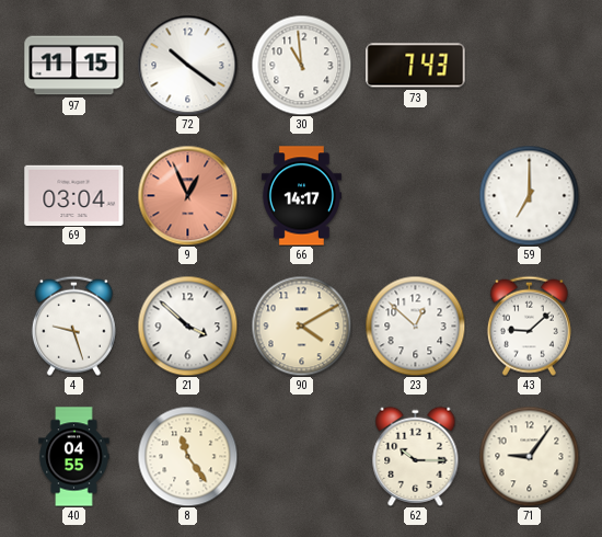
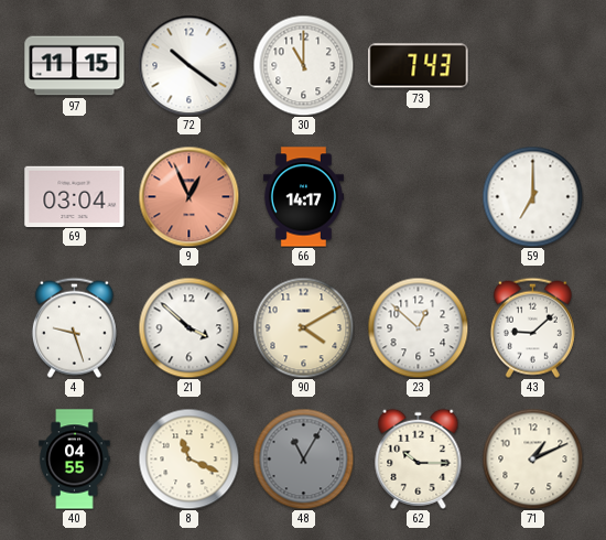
30: 10:59 -> 11:00
8: 11:24 -> 11:19
48: none -> 11:05
71: 9:06 -> 1:11
